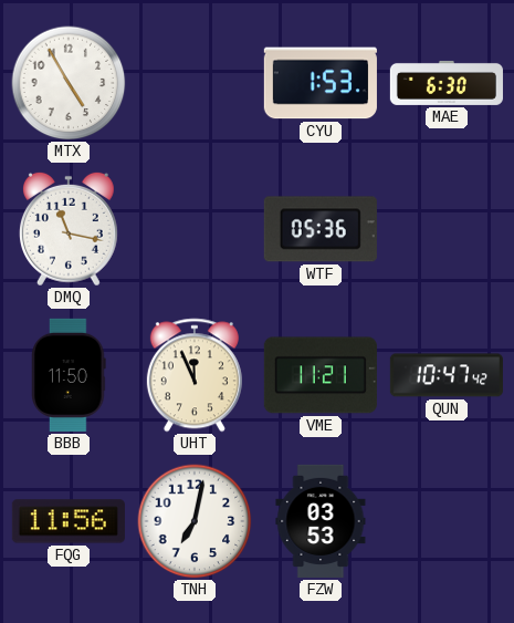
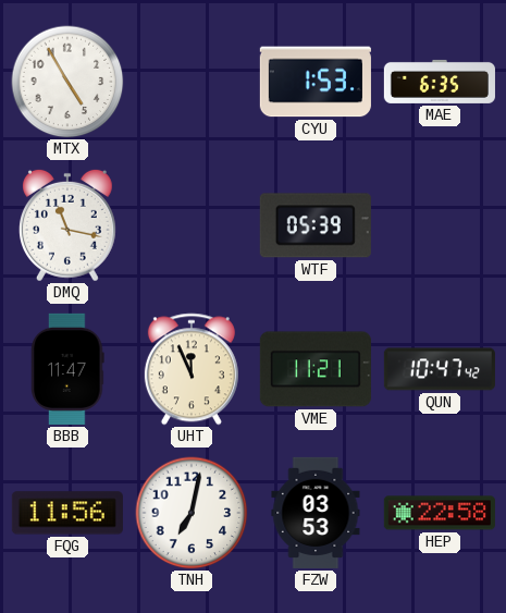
MAE: 6:30 -> 6:35
WTF: 05:36 -> 05:39
BBB: 11:50 -> 11:47
HEP: none -> 22:58
